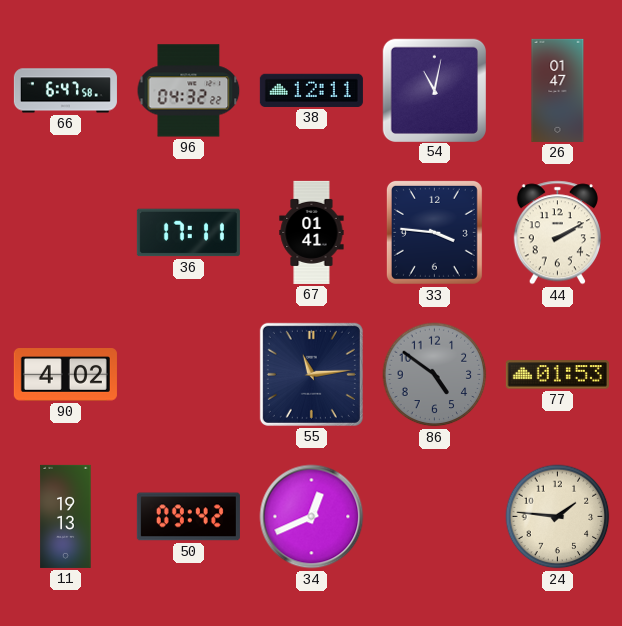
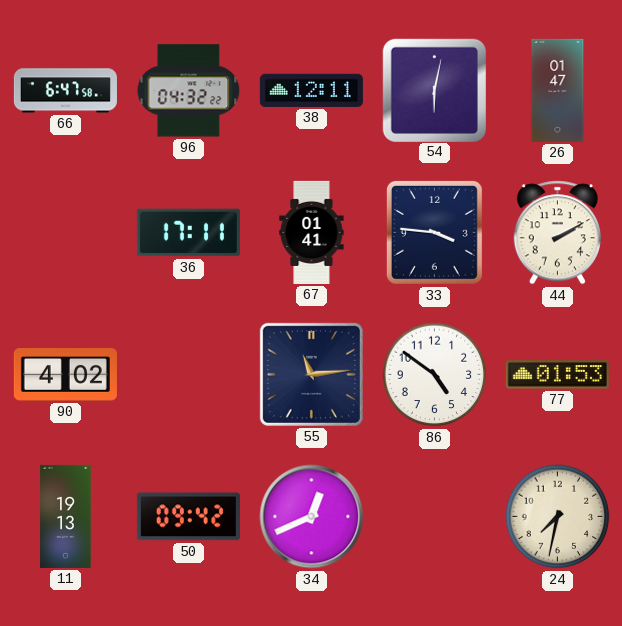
54: 11:02 -> 6:02
86 dial: grey -> white
24: 1:46 -> 7:32
